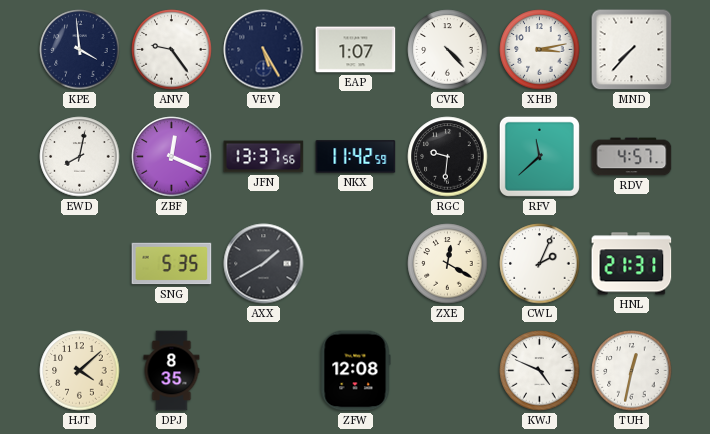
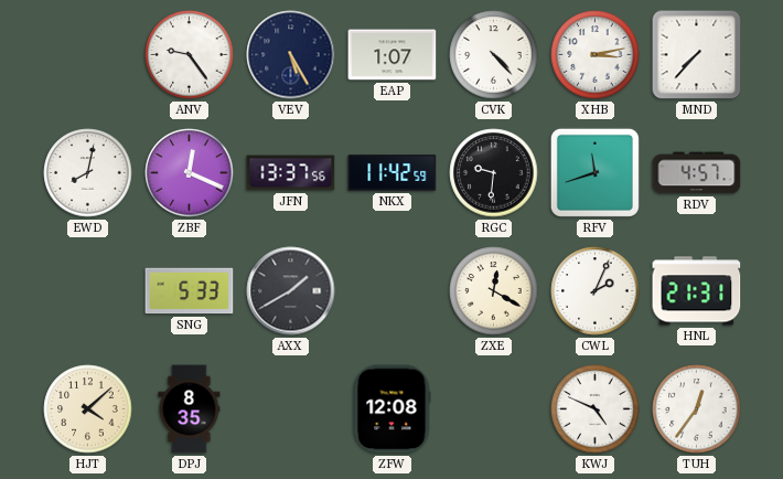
KPE: 3:59 -> none
RFV: 11:38 -> 11:42
SNG: 5:35 -> 5:33
TUH: 12:32 -> 12:36
